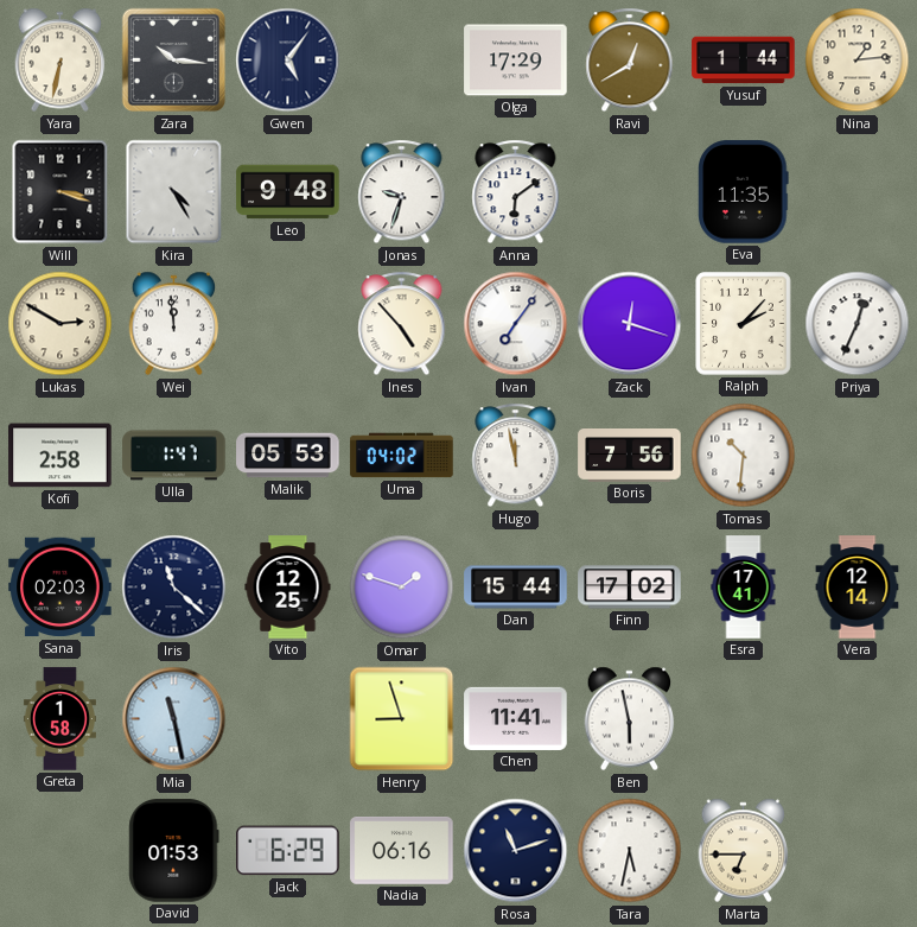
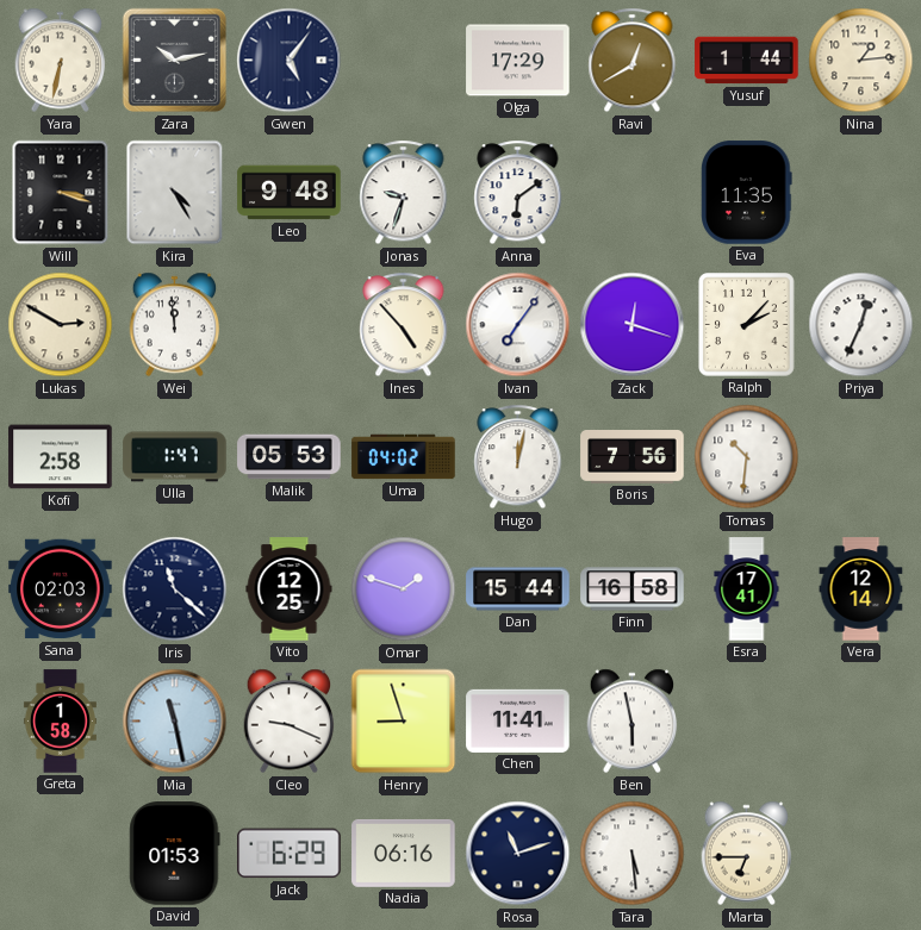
Zara: 10:16 -> 10:13
Hugo: 11:58 -> 12:02
Finn: 17:02 -> 16:58
Cleo: none -> 9:19
Tara: 5:32 -> 5:29
